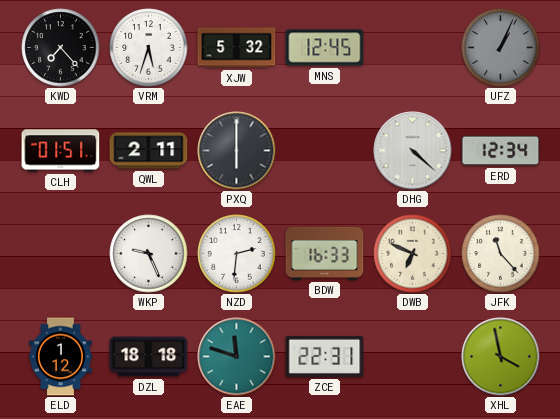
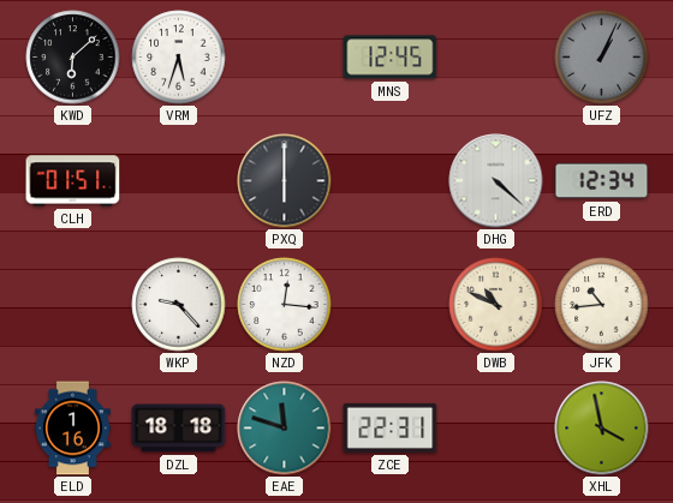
KWD: 7:23 -> 6:08
XJW: 5:32 -> none
QWL: 2:11 -> none
WKP: 9:26 -> 9:23
NZD: 2:31 -> 12:16
BDW: 16:33 -> none
DWB: 6:49 -> 10:49
JFK: 11:23 -> 10:44
ELD: 1:12 -> 1:16
